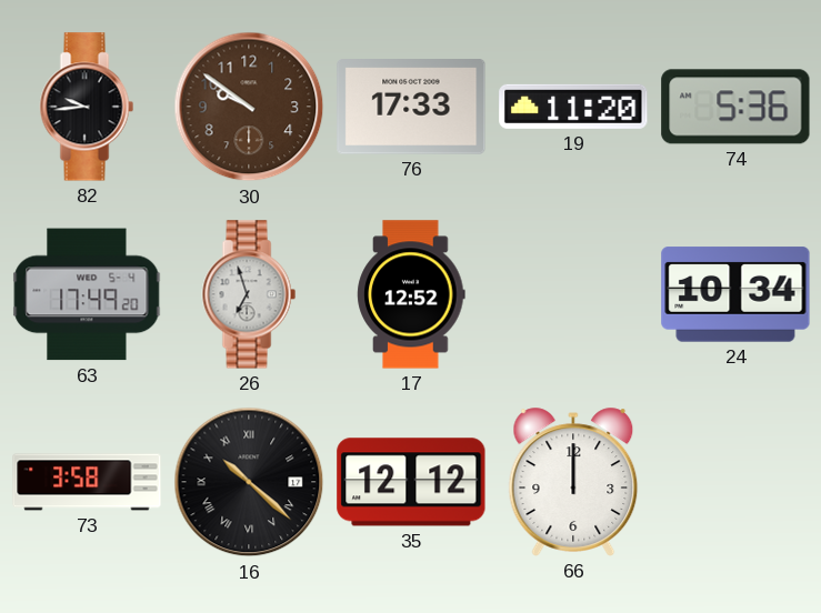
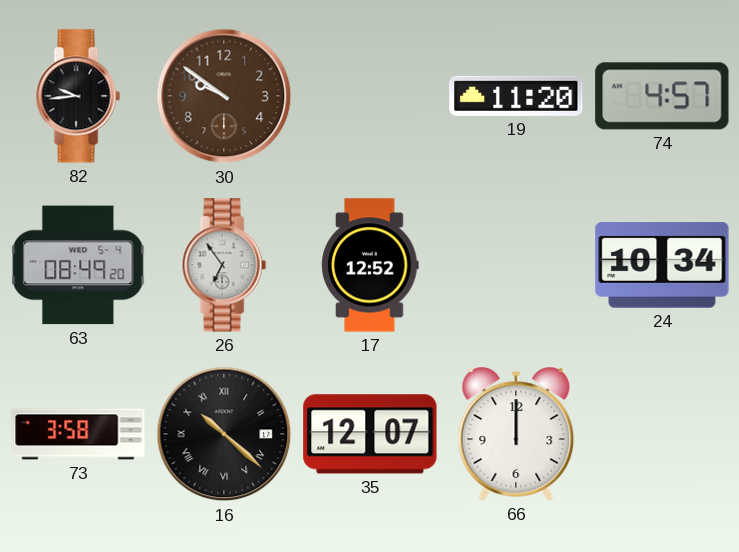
76: 17:33 -> none
74: 5:36 -> 4:57
63: 17:49 -> 08:49
26: 6:57 -> 6:54
35: 12:12 -> 12:07
